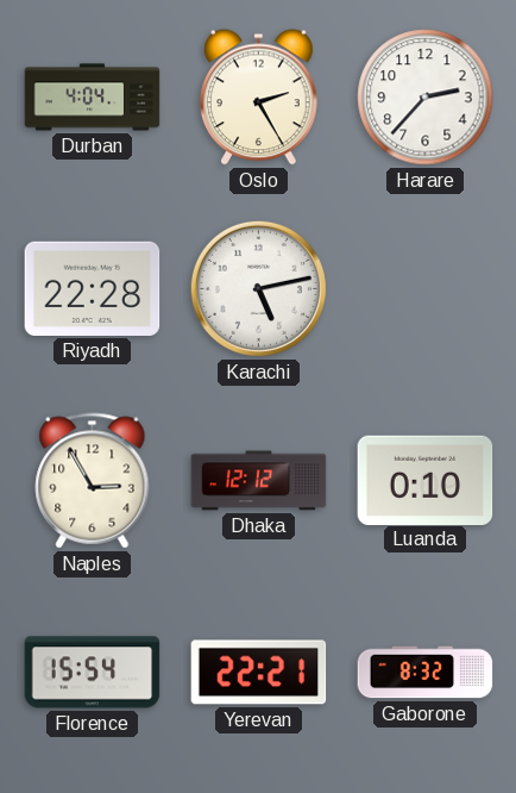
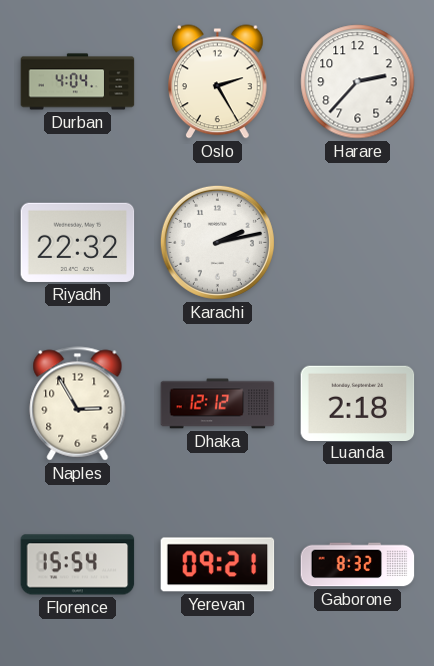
Riyadh: 22:28 -> 22:32
Karachi: 5:13 -> 2:13
Luanda: 0:10 -> 2:18
Yerevan: 22:21 -> 09:21
